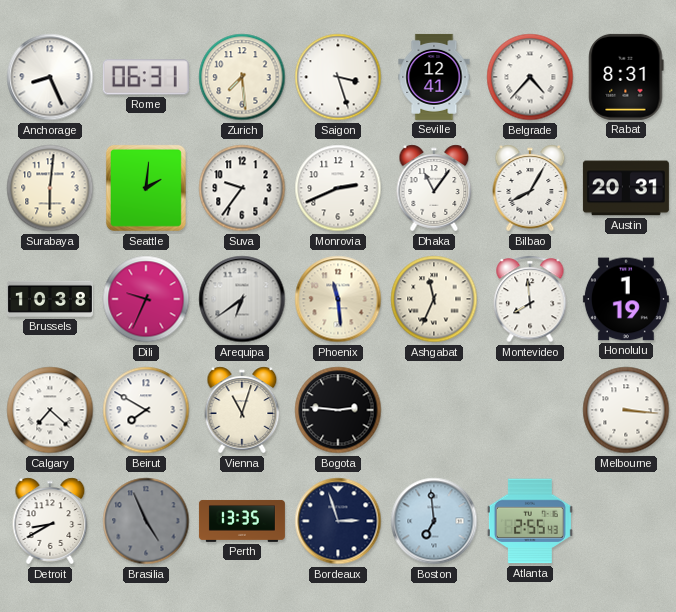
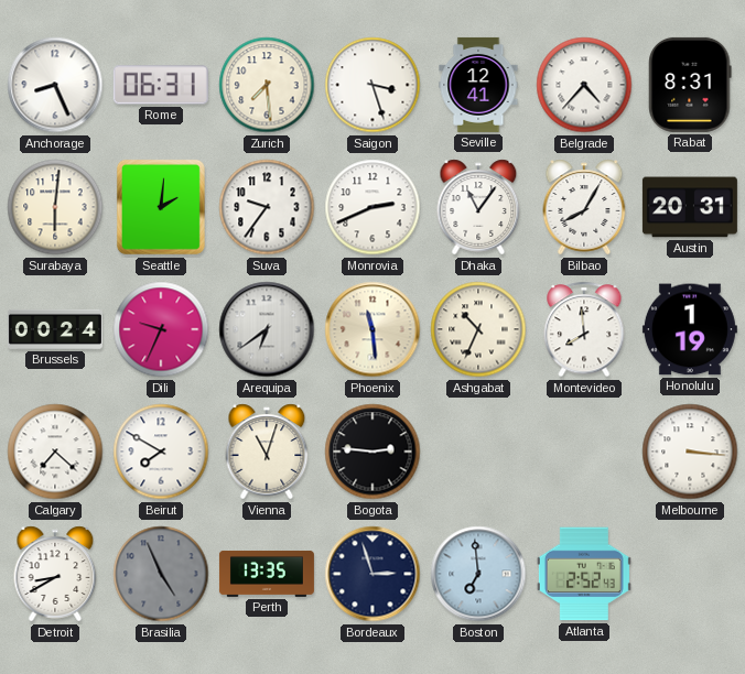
Brussels: 10:38 -> 00:24
Ashgabat: 11:34 -> 10:34
Atlanta: 2:55 -> 2:52
